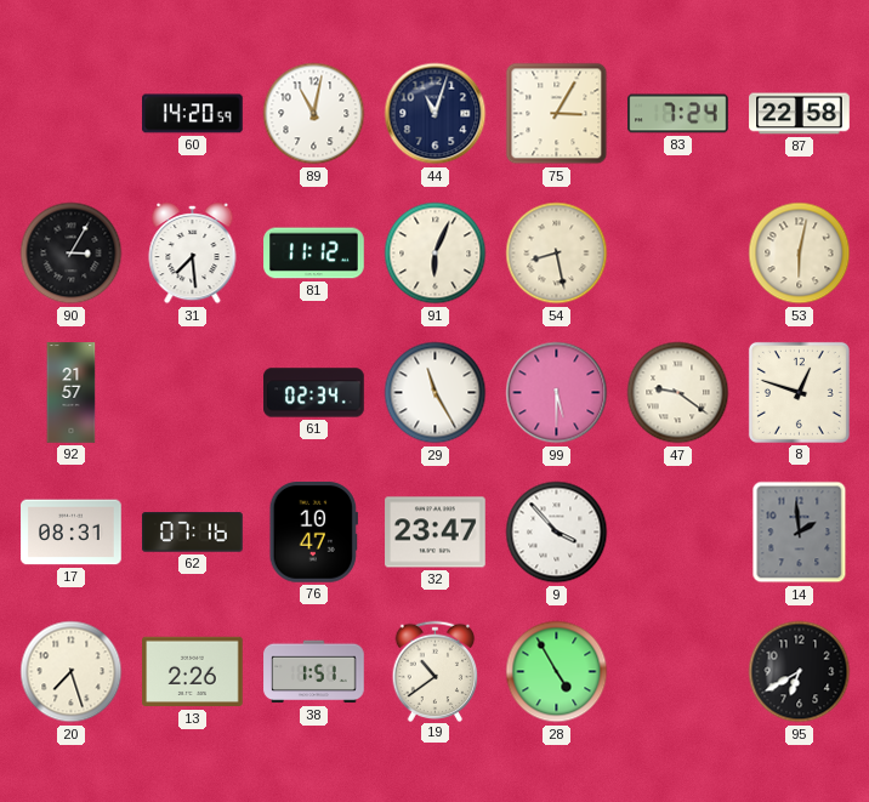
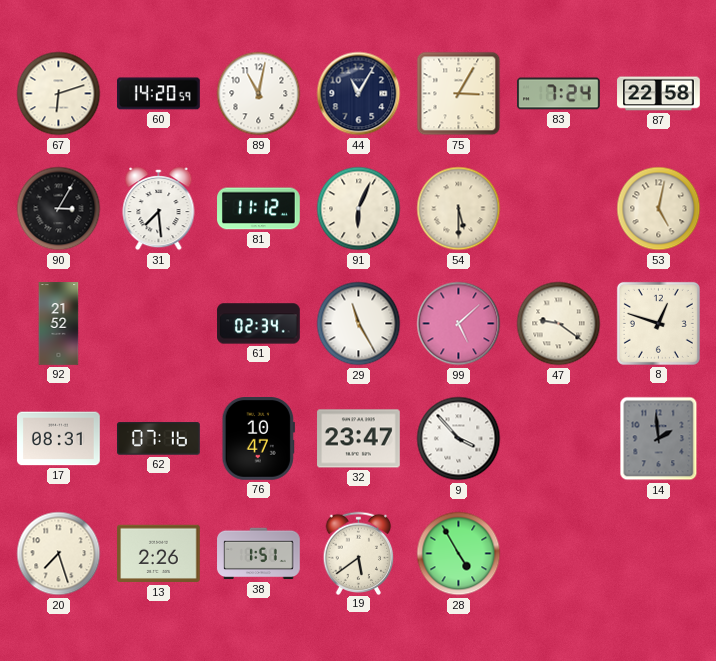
67: none -> 6:12
44: 11:03 -> 11:05
54: 8:28 -> 5:30
53: 6:02 -> 5:02
92: 21:57 -> 21:52
99: 5:30 -> 5:08
19: 10:39 -> 5:39
95: 6:40 -> none
